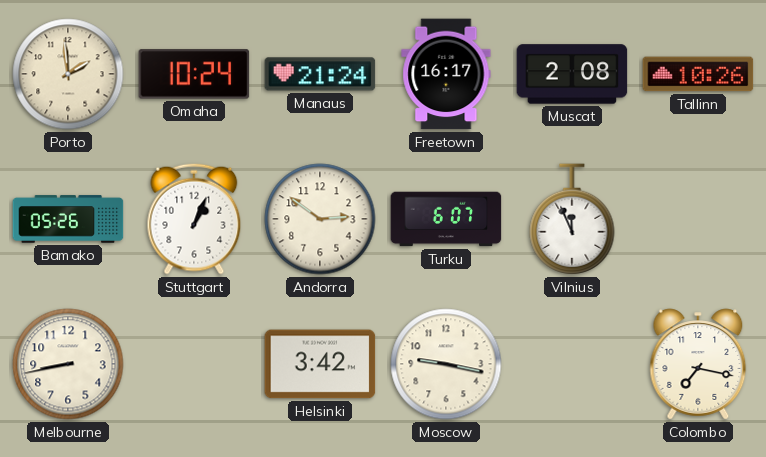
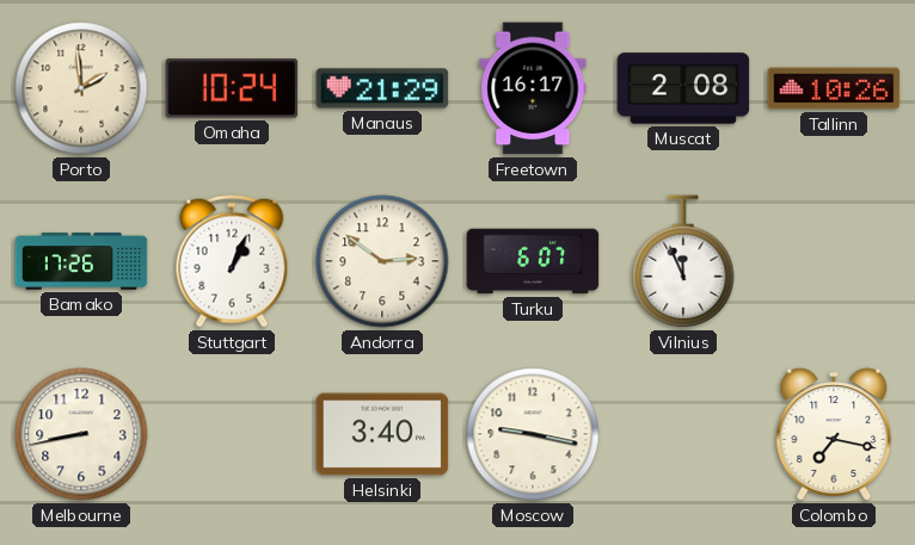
Manaus: 21:24 -> 21:29
Bamako: 05:26 -> 17:26
Helsinki: 3:42 -> 3:40
